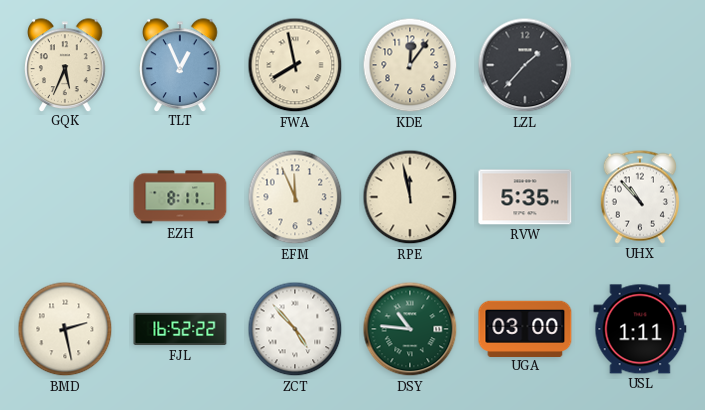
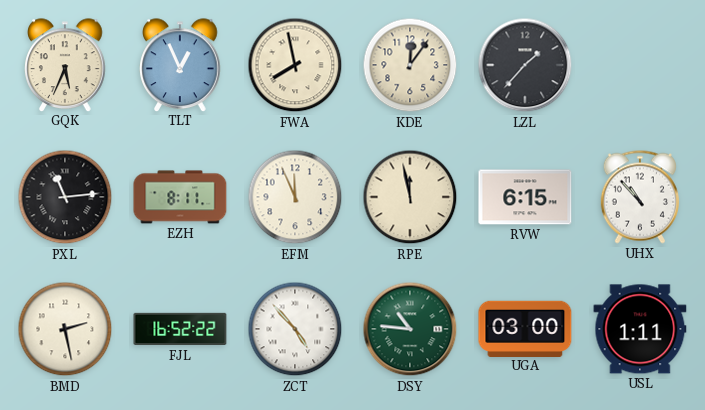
PXL: none -> 11:14
RVW: 5:35 -> 6:15
